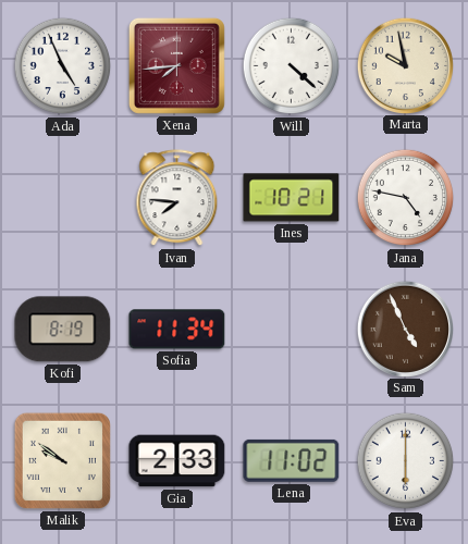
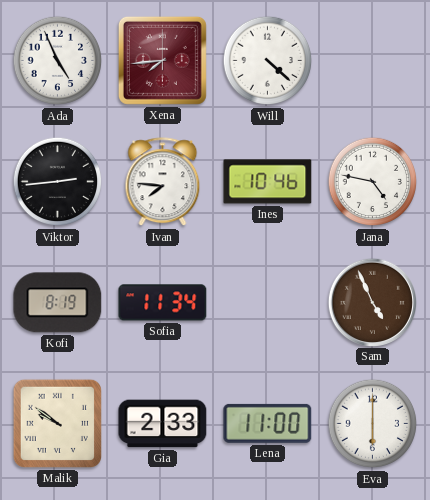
Marta: 9:58 -> none
Viktor: none -> 2:44
Ines: 10:21 -> 10:46
Lena: 11:02 -> 11:00
